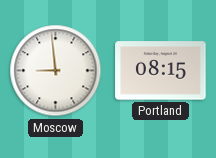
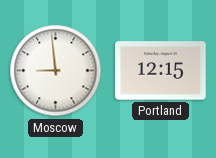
Portland: 08:15 -> 12:15
